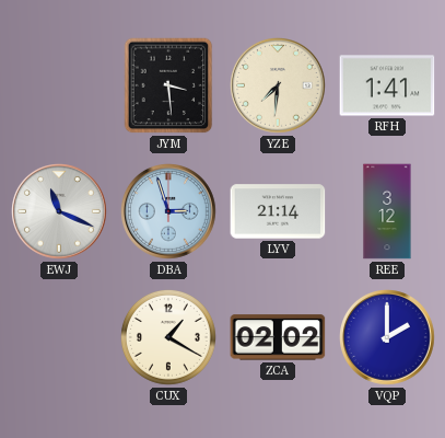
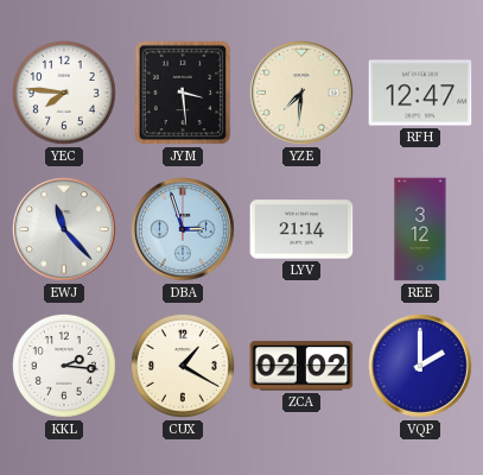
YEC: none -> 7:46
RFH: 1:41 -> 12:47
EWJ: 11:19 -> 11:23
KKL: none -> 2:16
